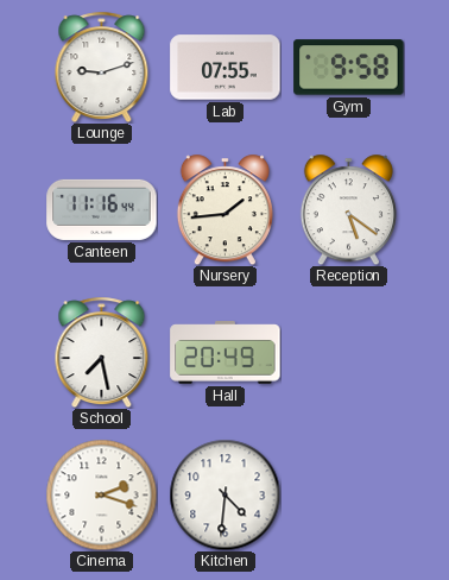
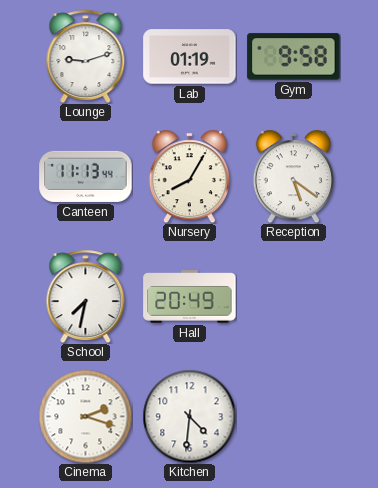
Lab: 07:55 -> 01:19
Canteen: 11:16 -> 11:13
Nursery: 1:44 -> 8:05
School: 7:28 -> 7:32
